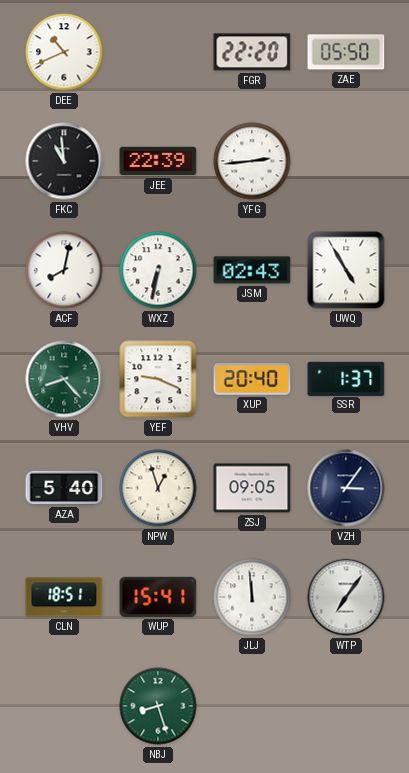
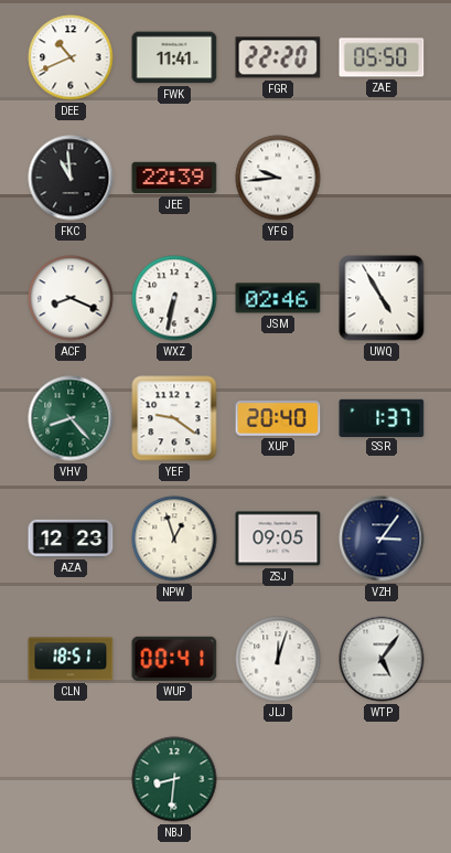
FWK: none -> 11:41
YFG: 2:44 -> 9:44
ACF: 8:02 -> 8:19
JSM: 02:43 -> 02:46
YEF: 9:19 -> 9:21
AZA: 5:40 -> 12:23
WUP: 15:41 -> 00:41
JLJ: 11:59 -> 12:03
WTP: 7:06 -> 5:06
NBJ: 8:27 -> 8:31
